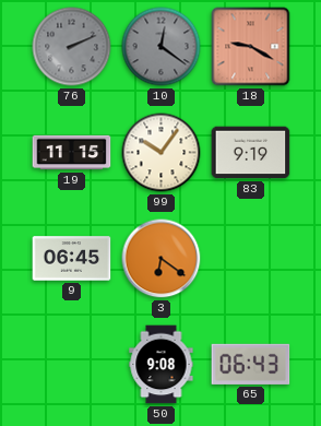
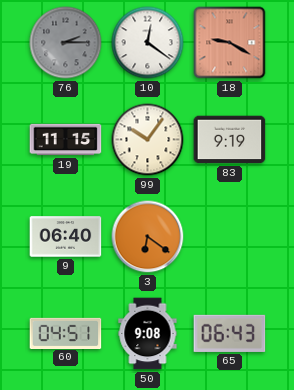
76: 2:11 -> 2:15
10 dial: grey -> white
9: 06:45 -> 06:40
60: none -> 04:51
